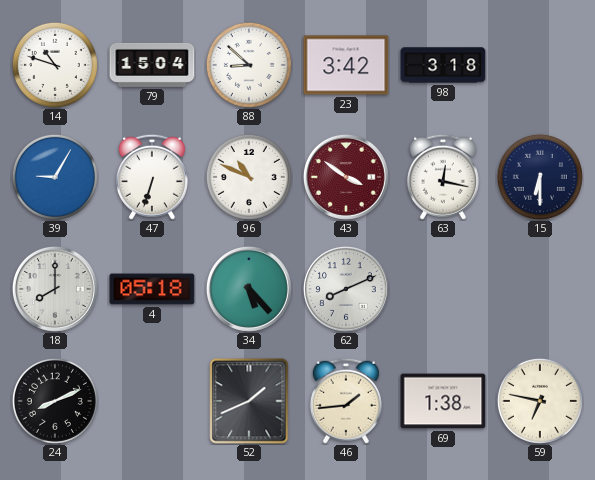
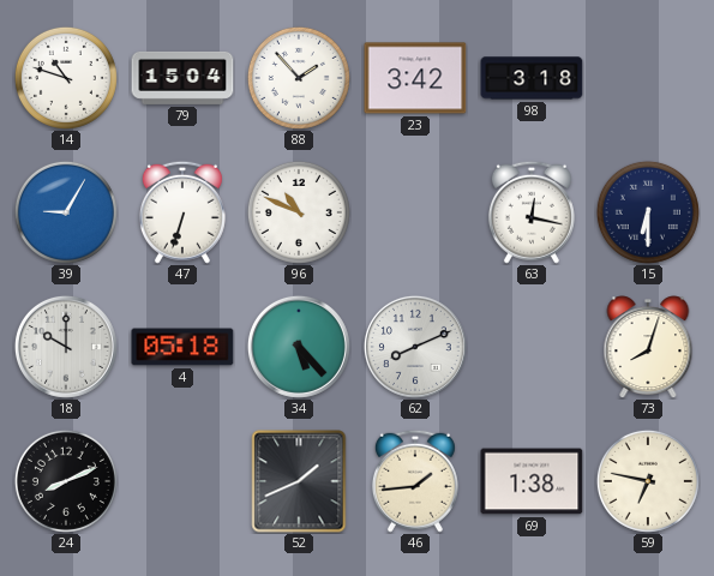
88: 8:52 -> 1:53
43: 3:51 -> none
18: 8:00 -> 10:00
73: none -> 8:03
